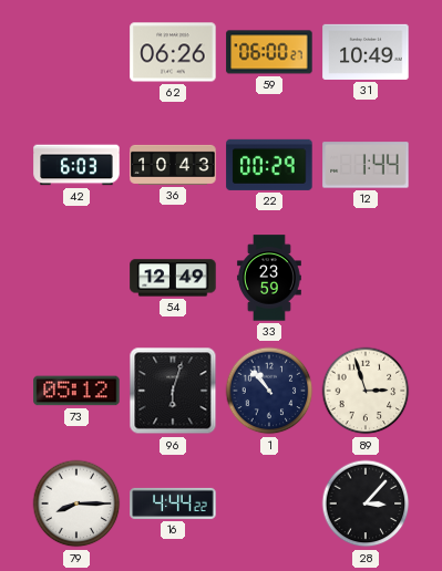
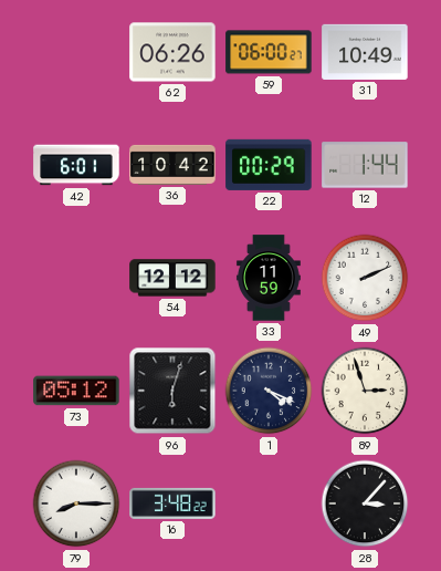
42: 6:03 -> 6:01
36: 10:43 -> 10:42
54: 12:49 -> 12:12
33: 23:59 -> 11:59
49: none -> 2:11
1: 10:53 -> 4:19
16: 4:44 -> 3:48
